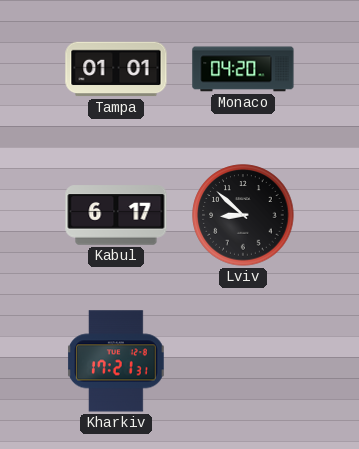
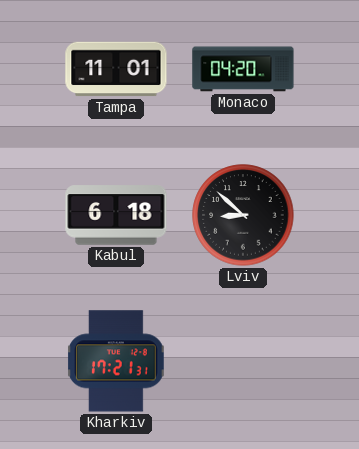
Tampa: 01:01 -> 11:01
Kabul: 6:17 -> 6:18
